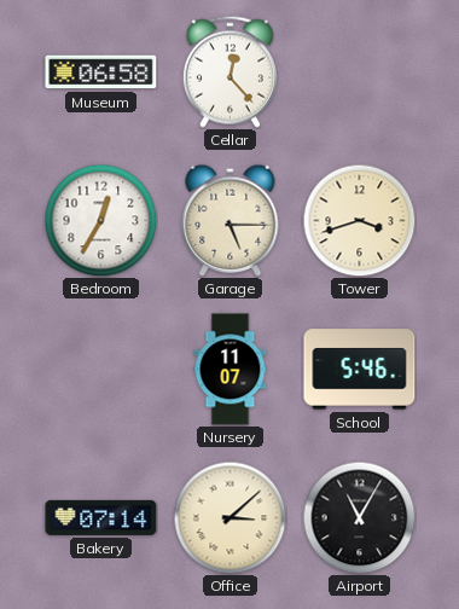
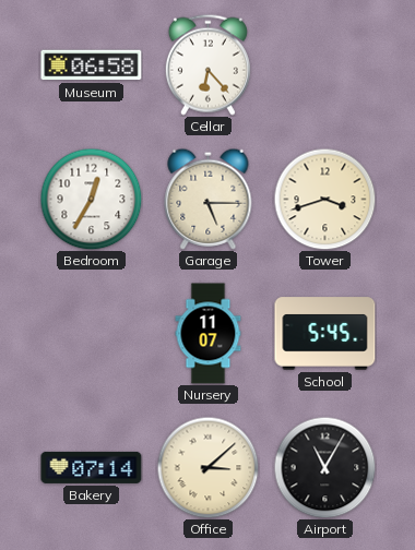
Cellar: 12:23 -> 6:23
School: 5:46 -> 5:45
